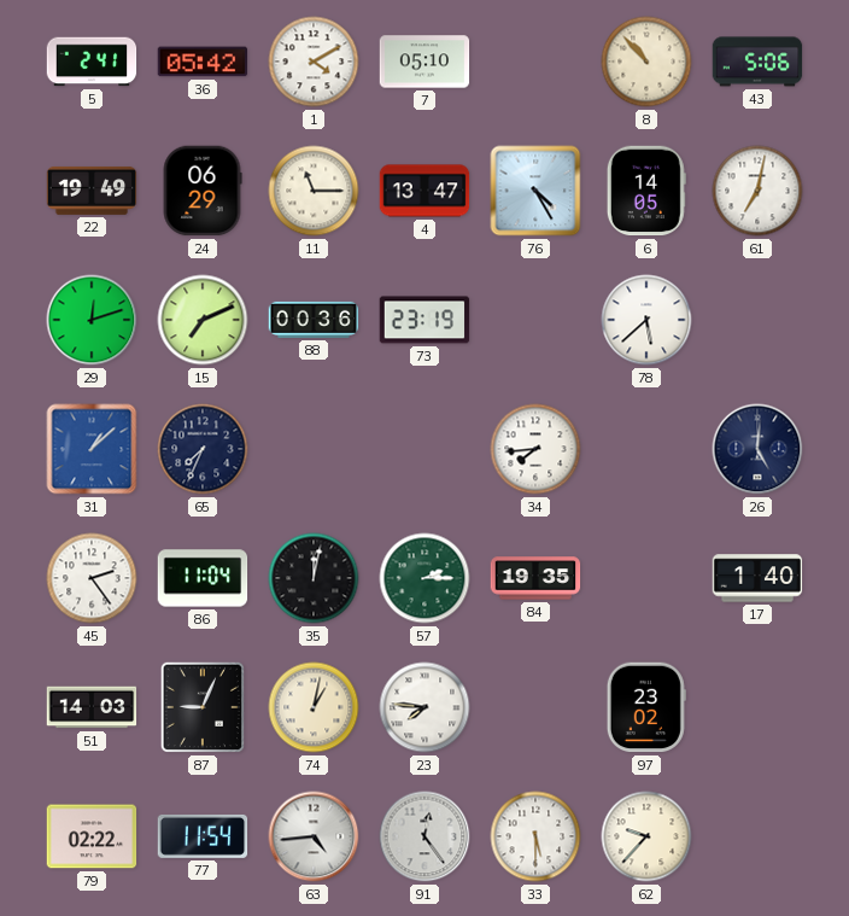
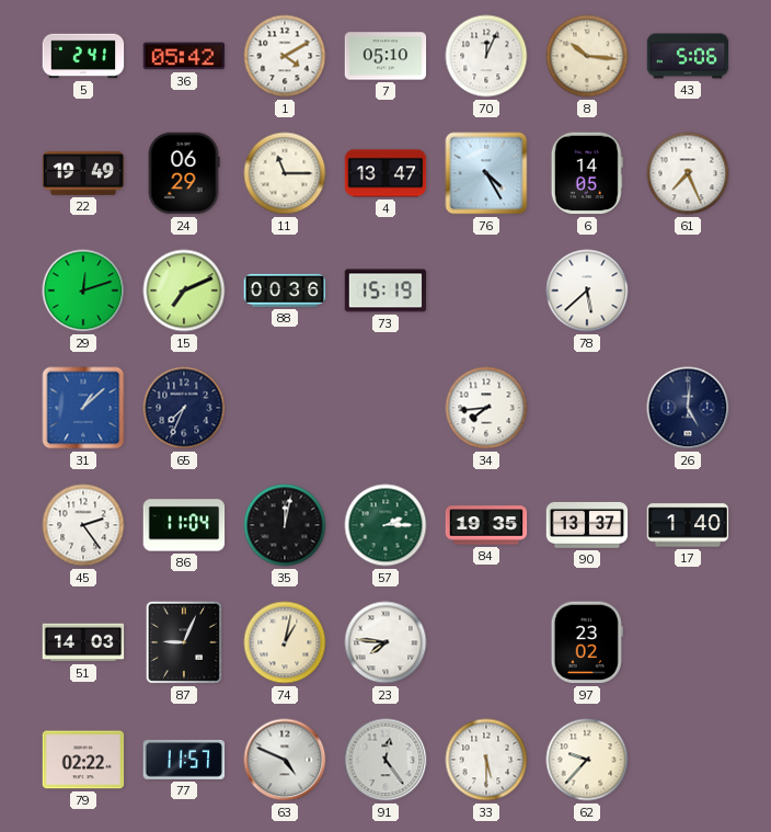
70: none -> 12:04
8: 10:53 -> 10:16
61: 7:02 -> 7:26
73: 23:19 -> 15:19
90: none -> 13:37
77: 11:54 -> 11:57
63: 4:44 -> 4:49
